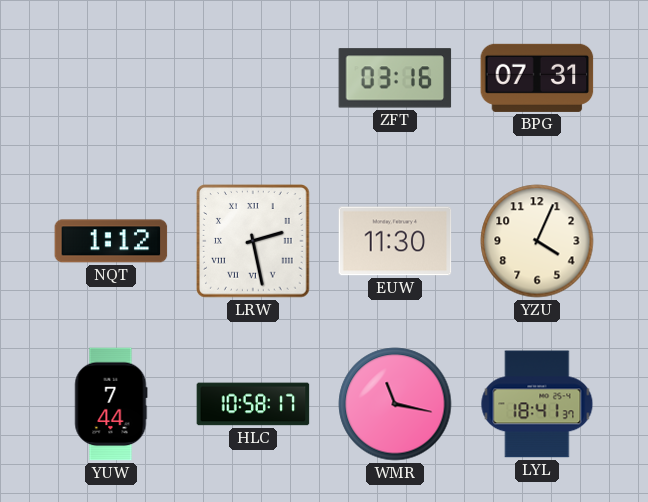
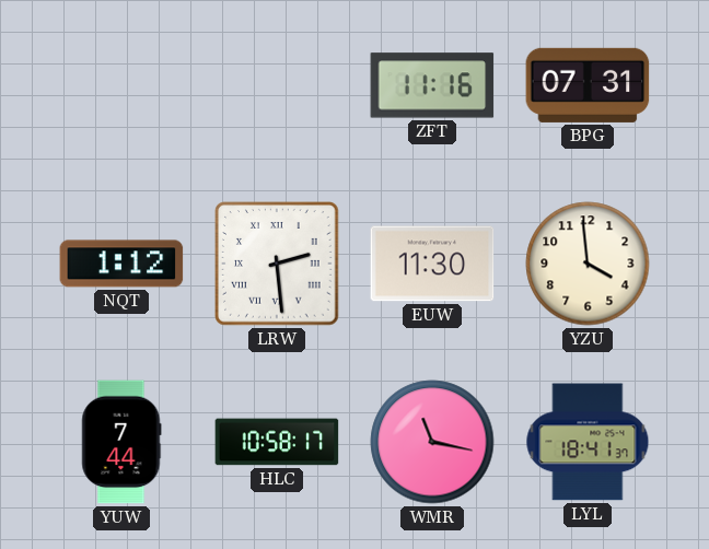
ZFT: 03:16 -> 11:16
LRW: 2:28 -> 2:29
YZU: 4:04 -> 3:59
